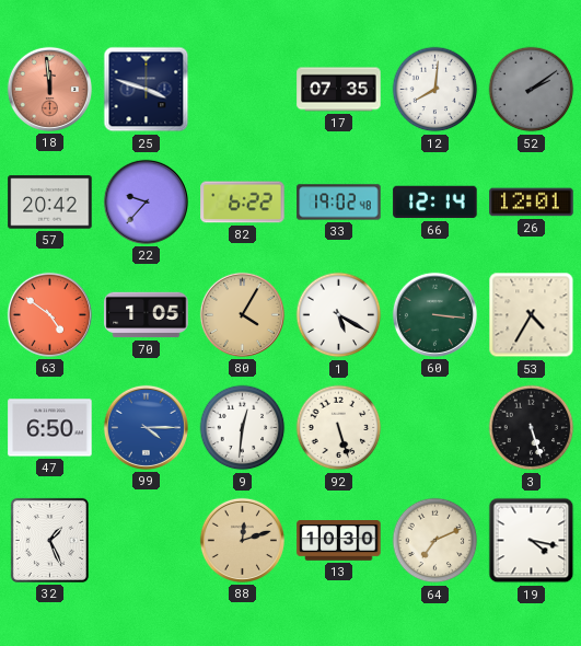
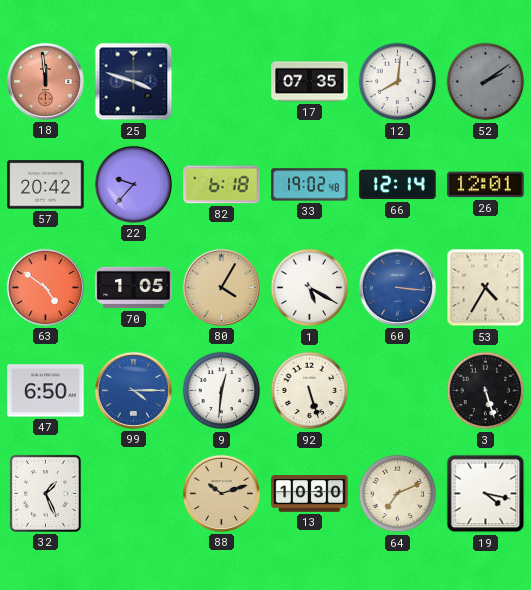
82: 6:22 -> 6:18
60 dial: green -> blue
88: 12:12 -> 10:12
